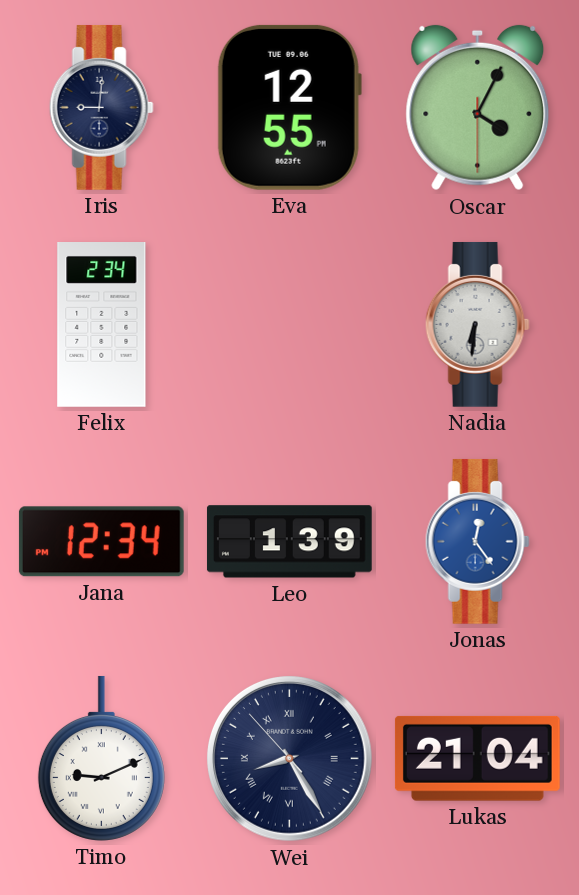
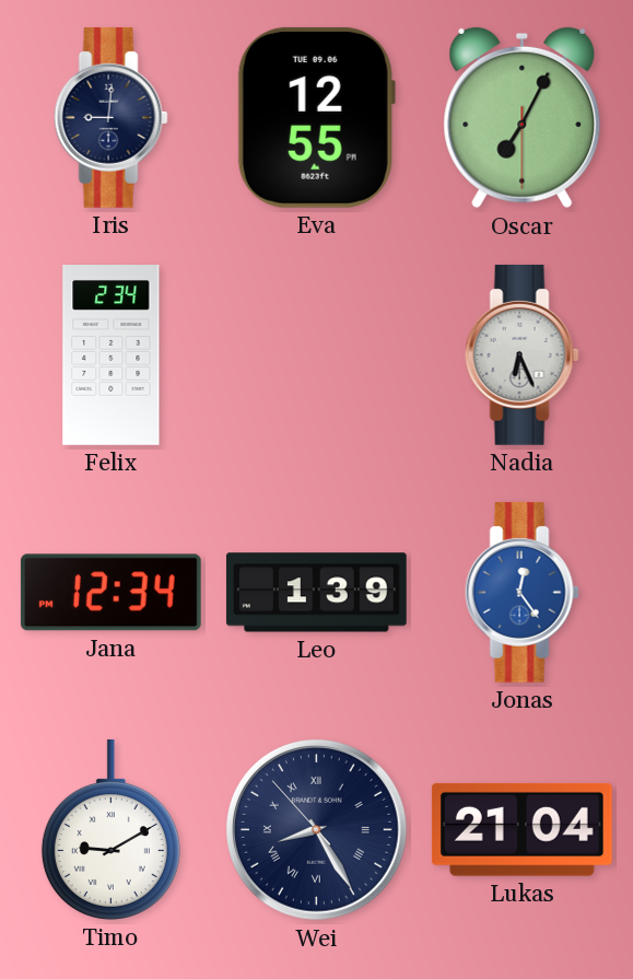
Oscar: 4:04 -> 7:04
Nadia: 6:31 -> 6:26
Timo: 9:11 -> 9:10
